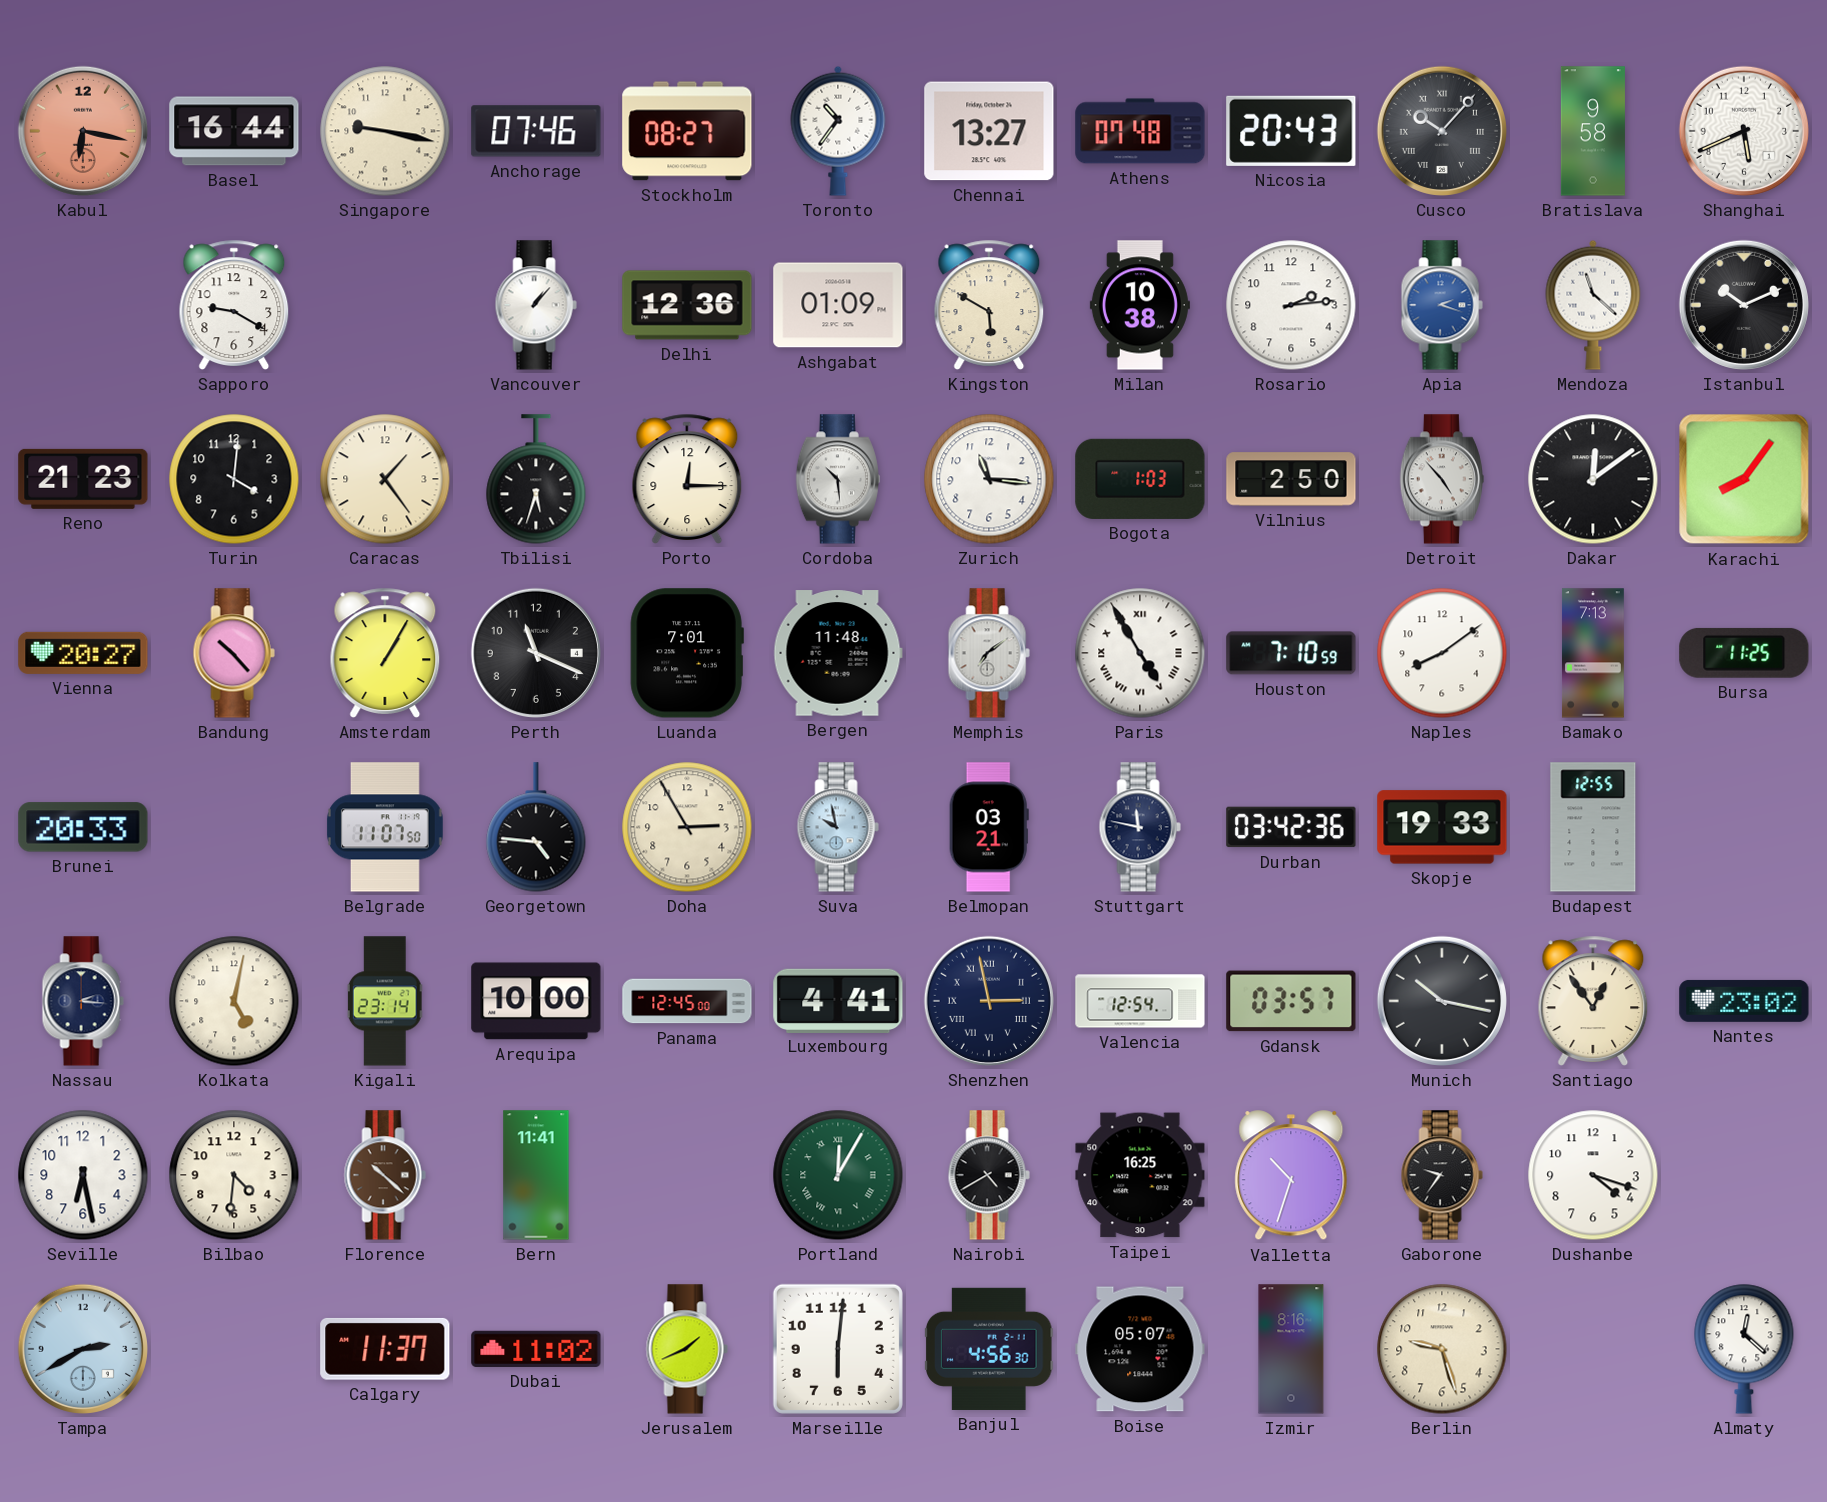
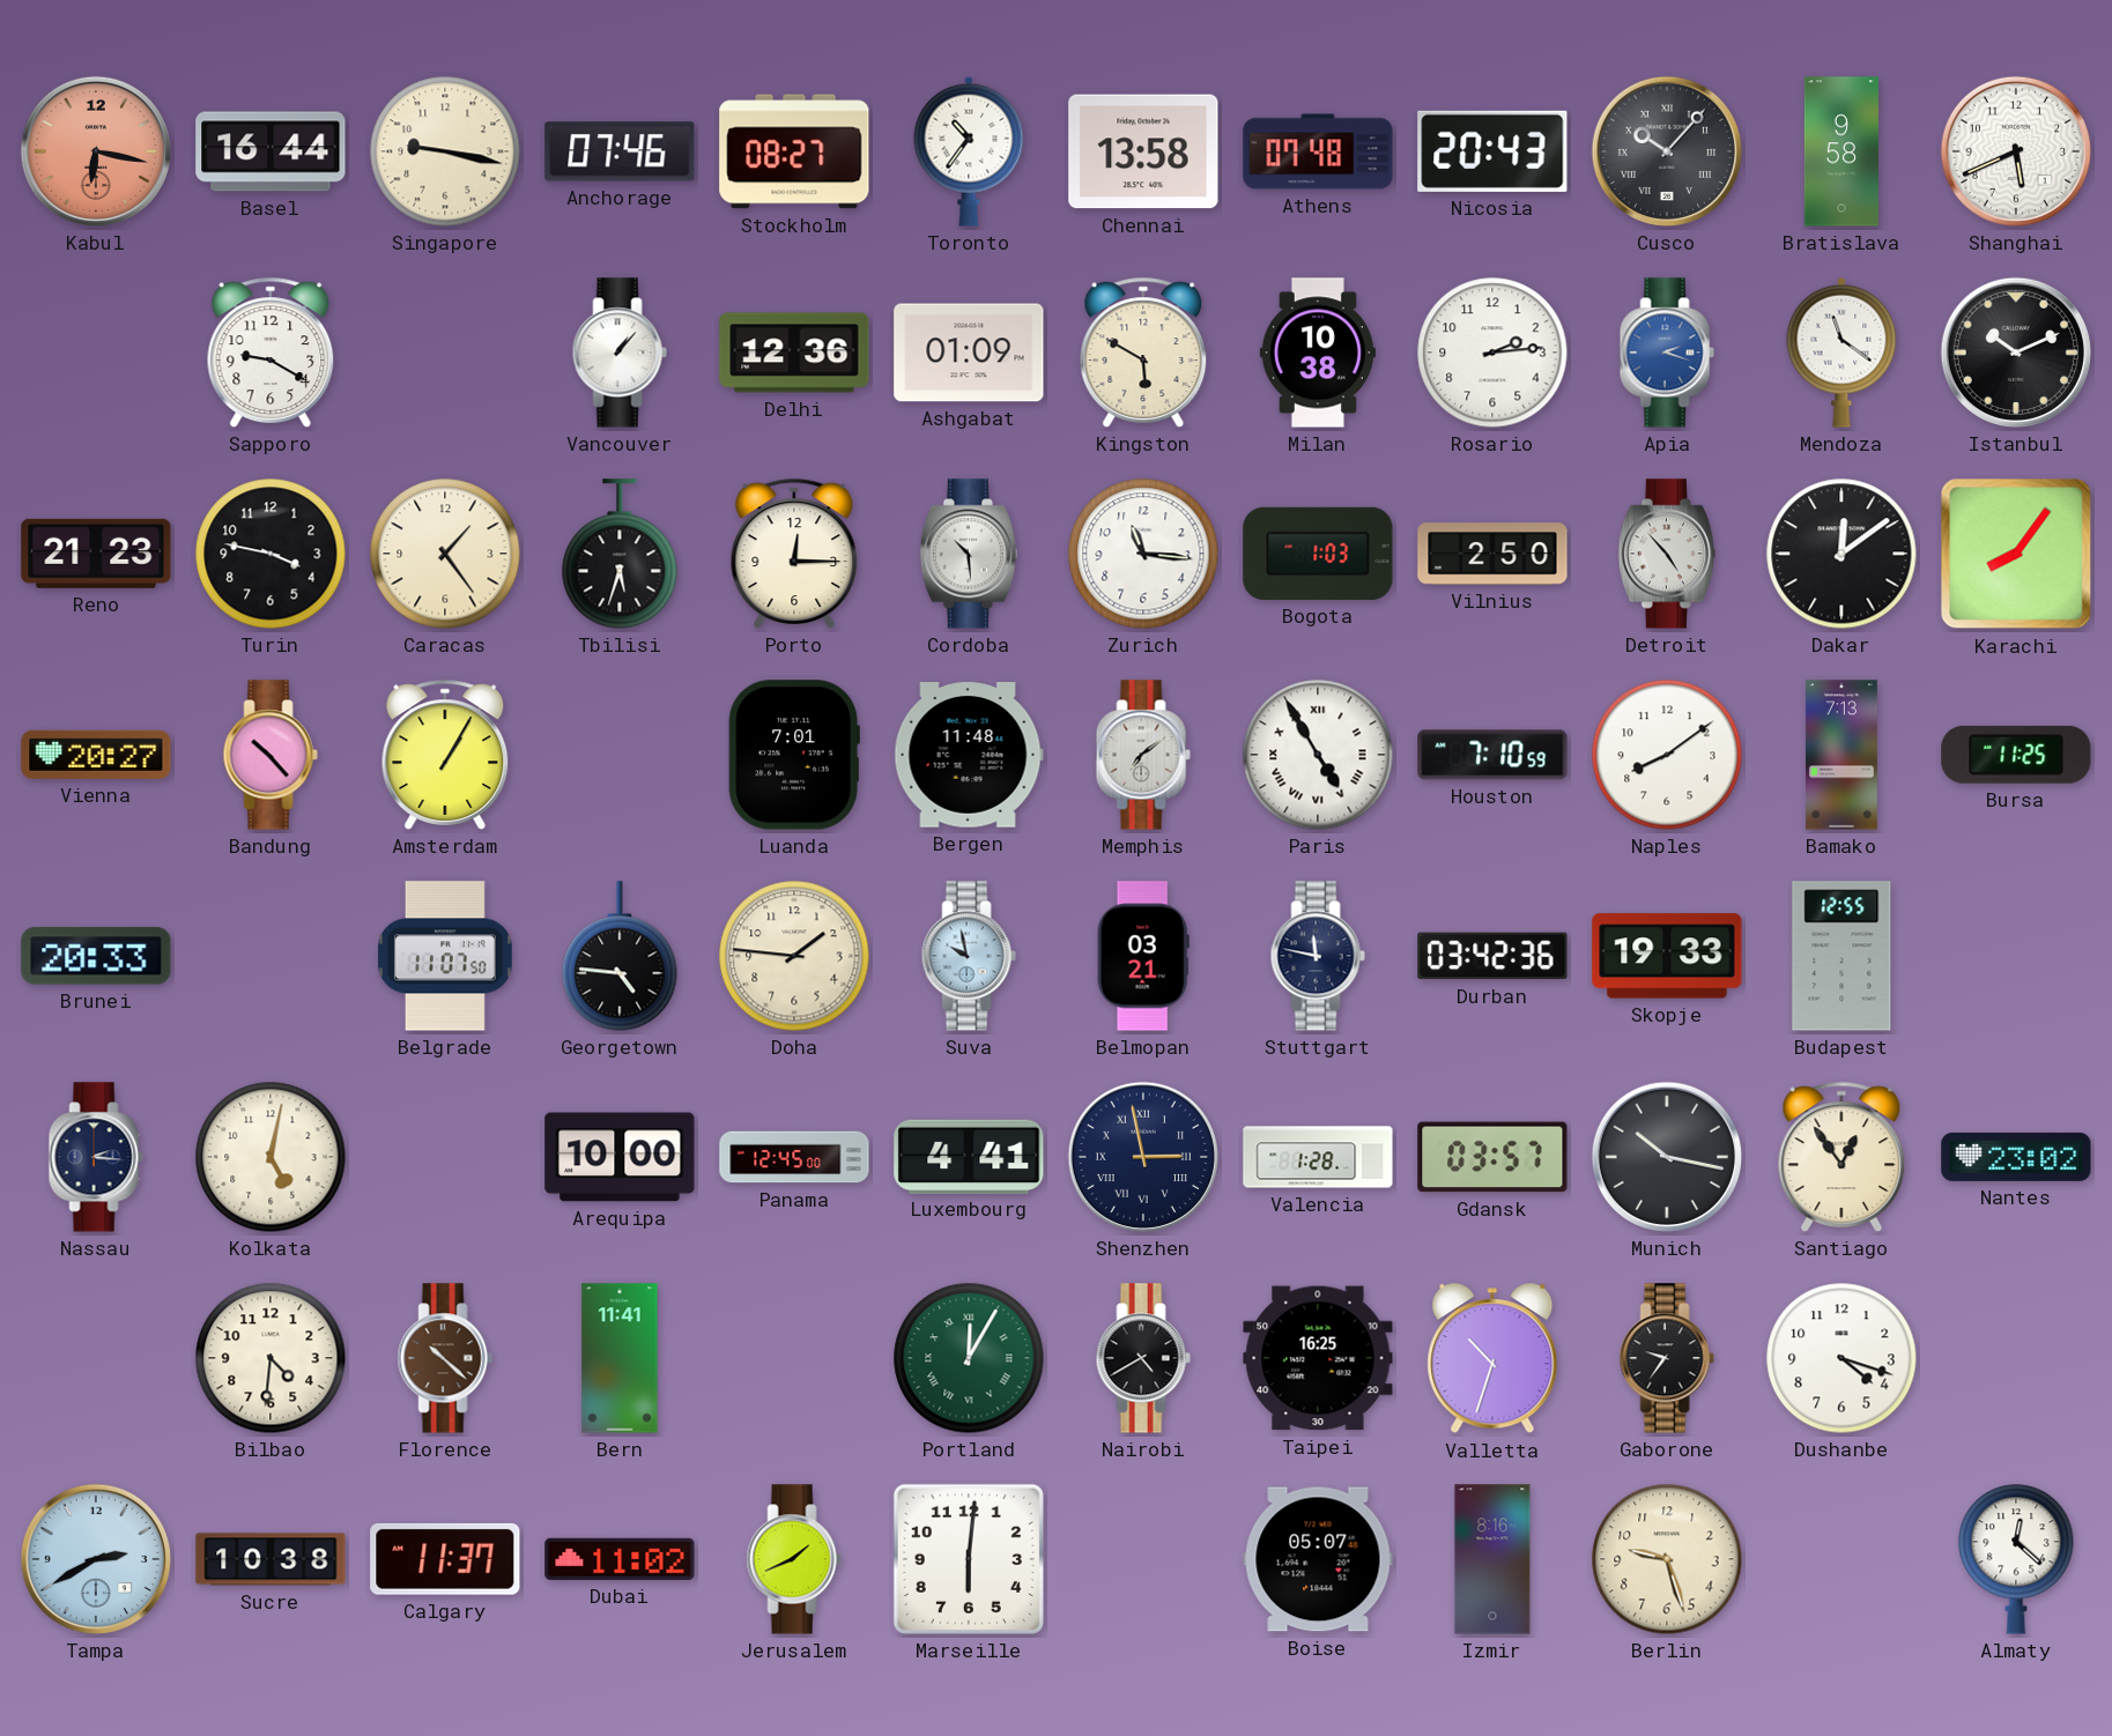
Chennai: 13:27 -> 13:58
Mendoza: 11:22 -> 11:21
Turin: 4:01 -> 3:47
Perth: 11:19 -> none
Doha: 2:55 -> 1:46
Kigali: 23:14 -> none
Valencia: 12:54 -> 1:28
Seville: 6:28 -> none
Sucre: none -> 10:38
Banjul: 4:56 -> none
